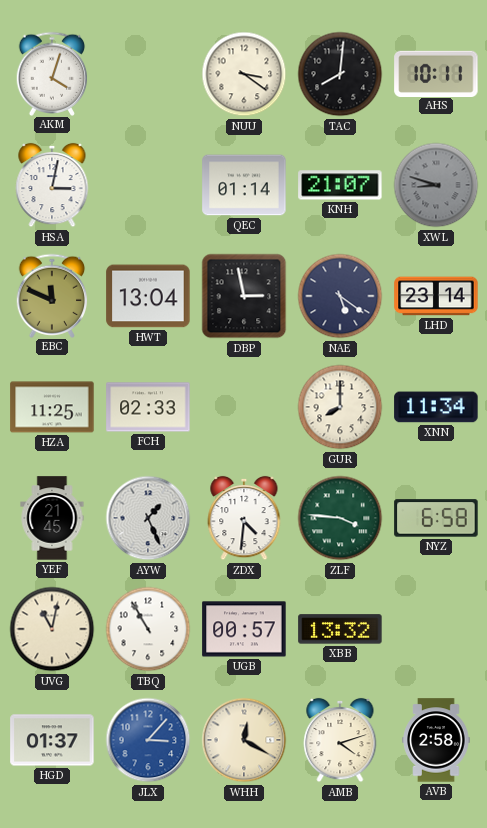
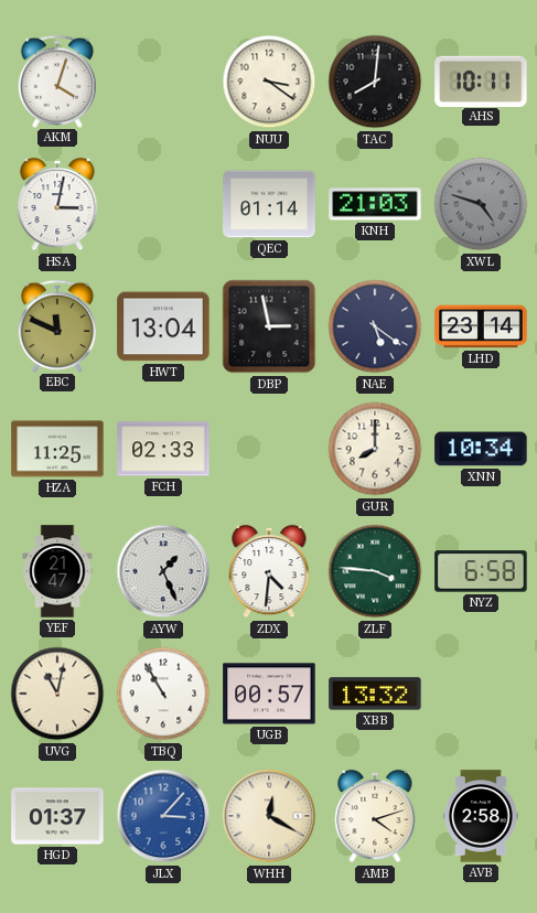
KNH: 21:07 -> 21:03
XWL: 8:48 -> 4:48
XNN: 11:34 -> 10:34
YEF: 21:45 -> 21:47
